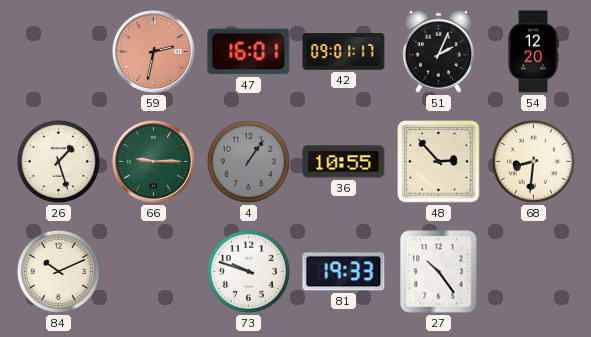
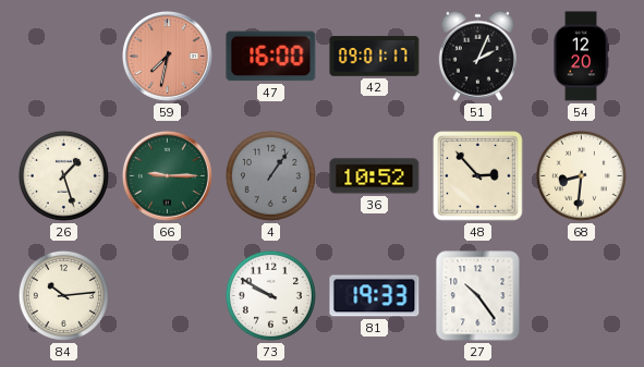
59: 2:32 -> 7:32
47: 16:01 -> 16:00
36: 10:55 -> 10:52
84: 10:11 -> 10:14
73: 9:48 -> 9:50
